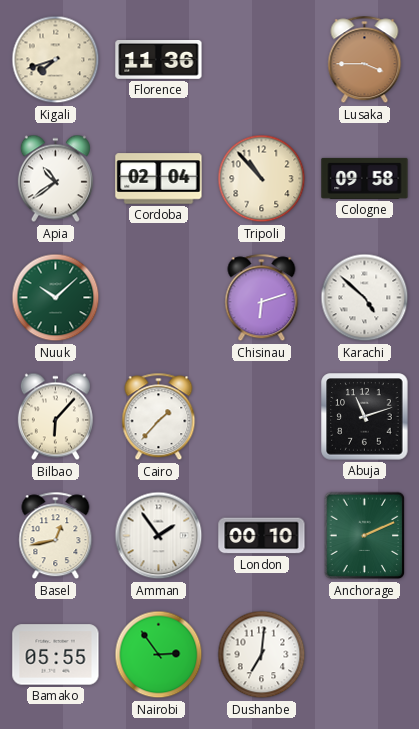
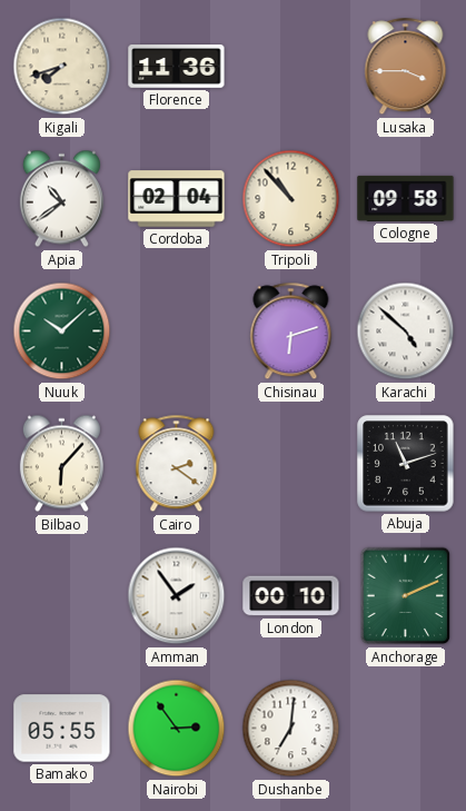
Cairo: 1:37 -> 2:21
Basel: 12:43 -> none
